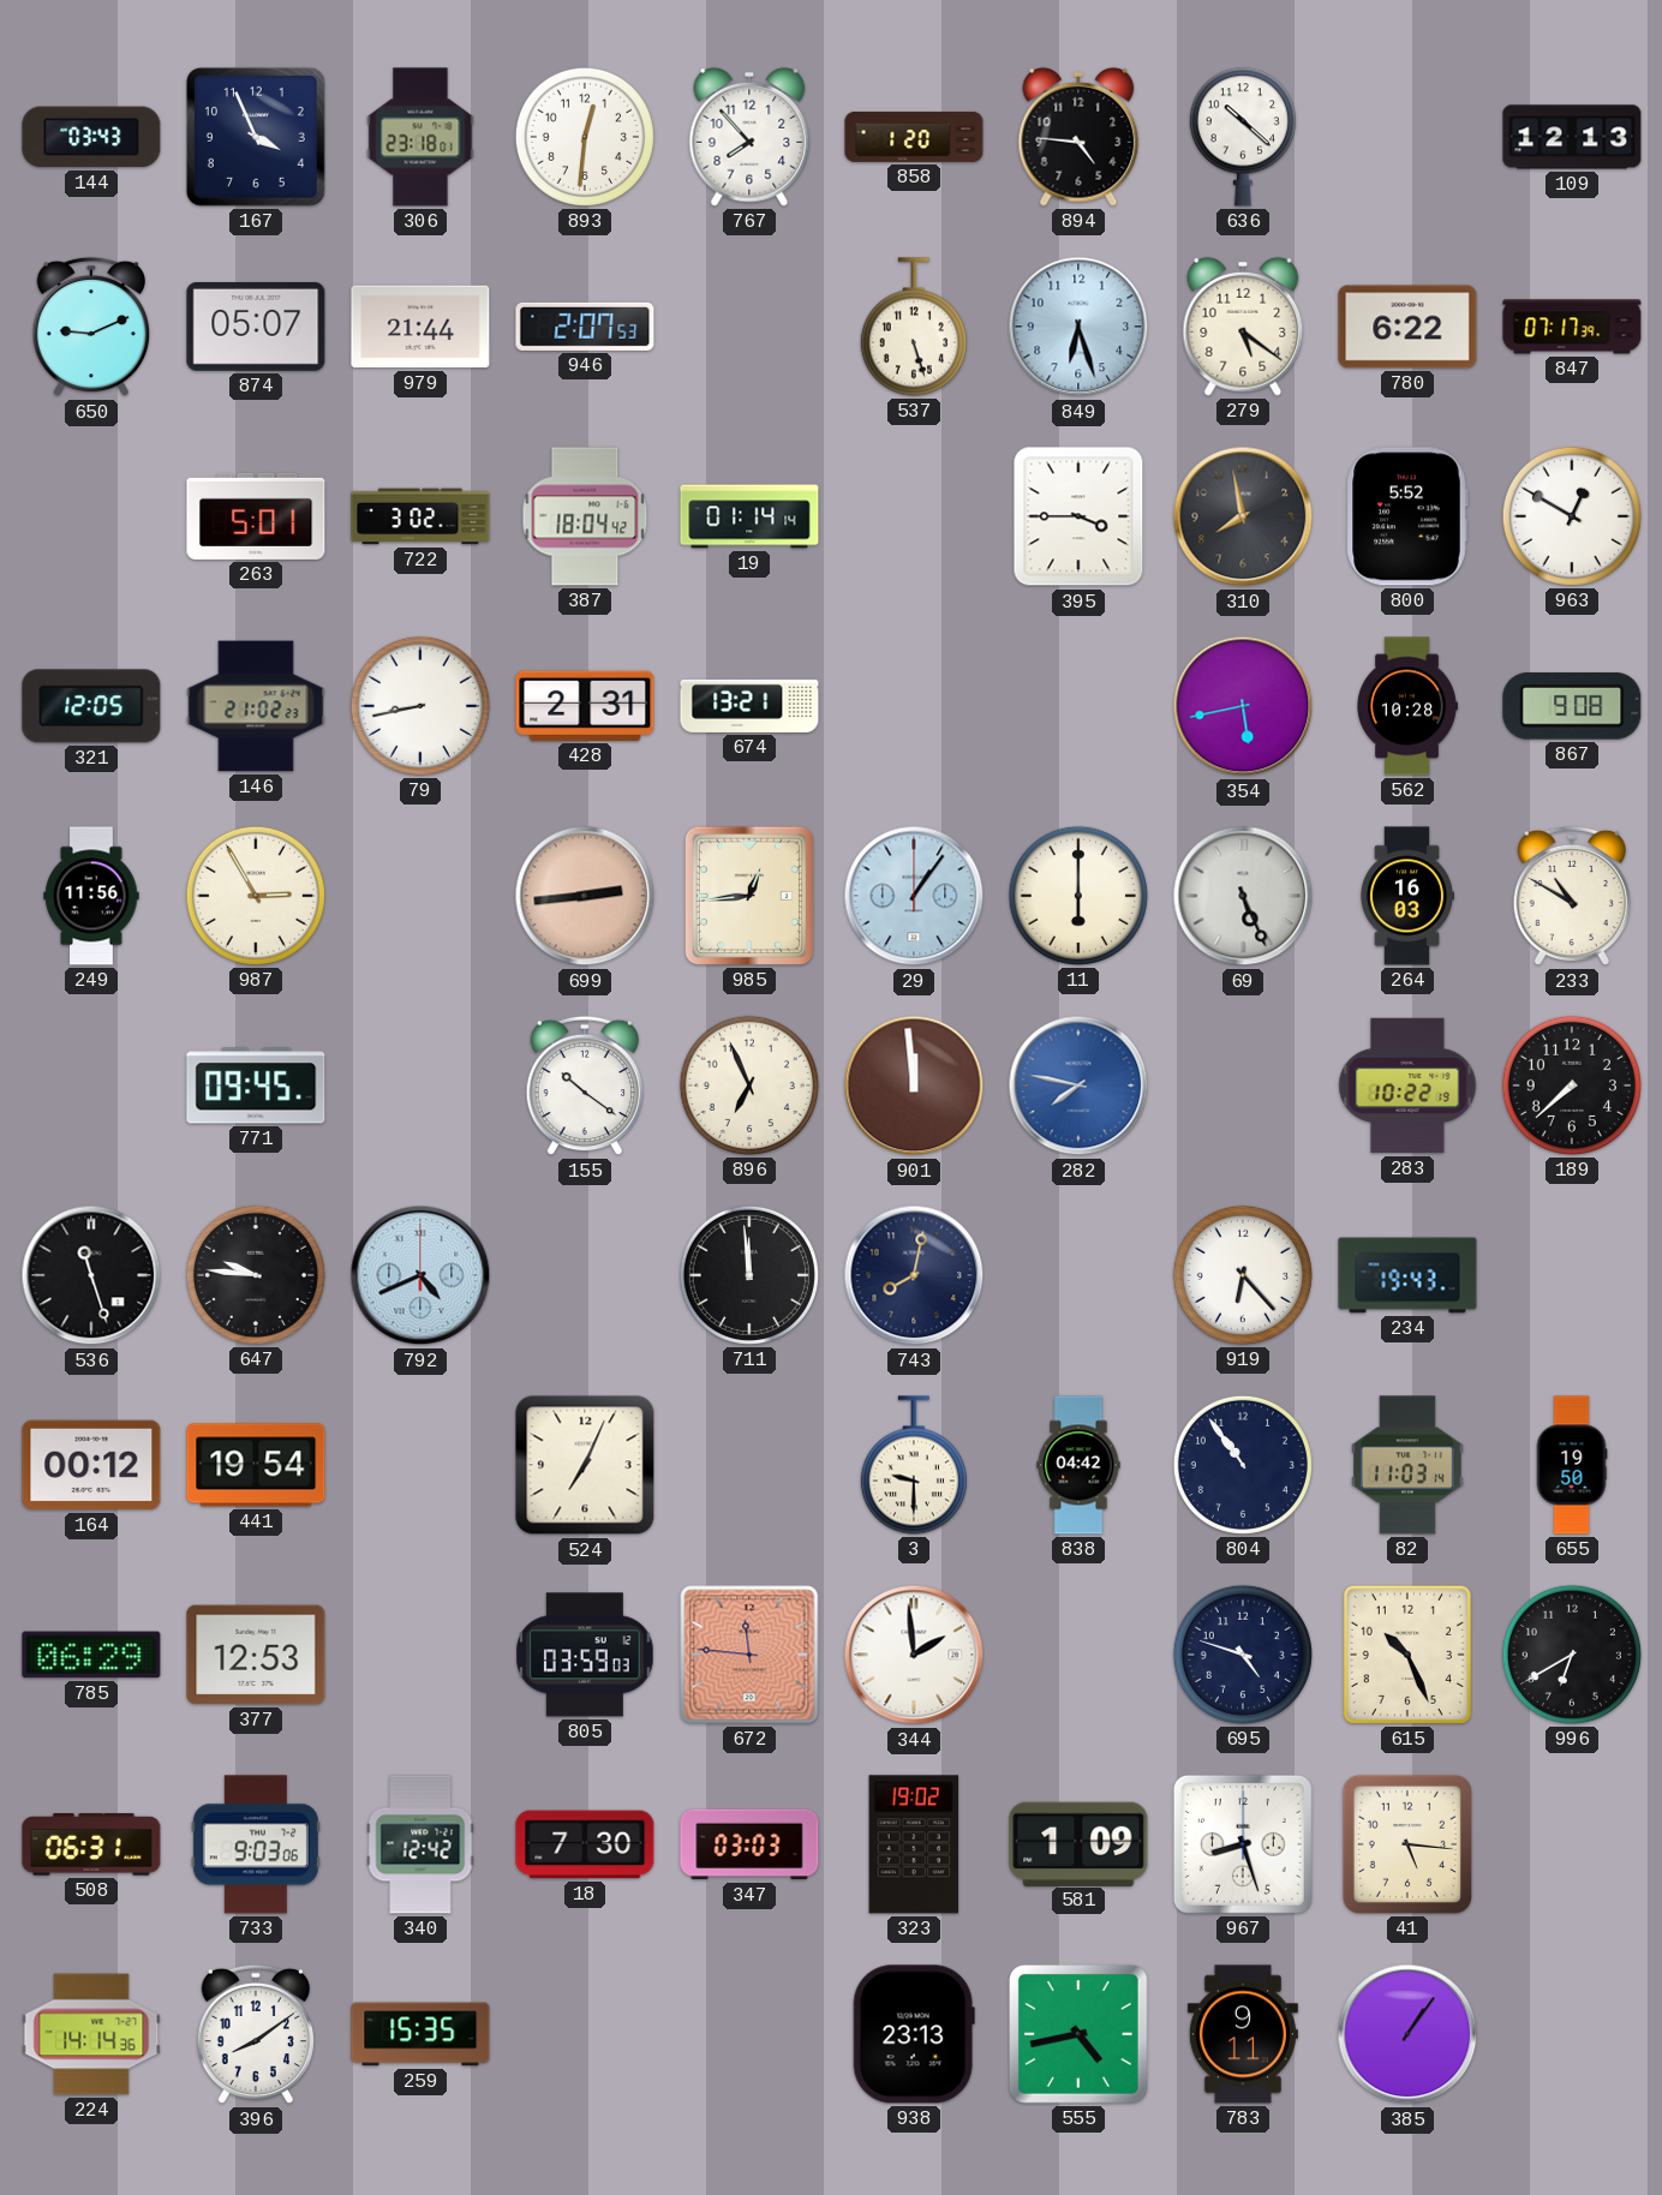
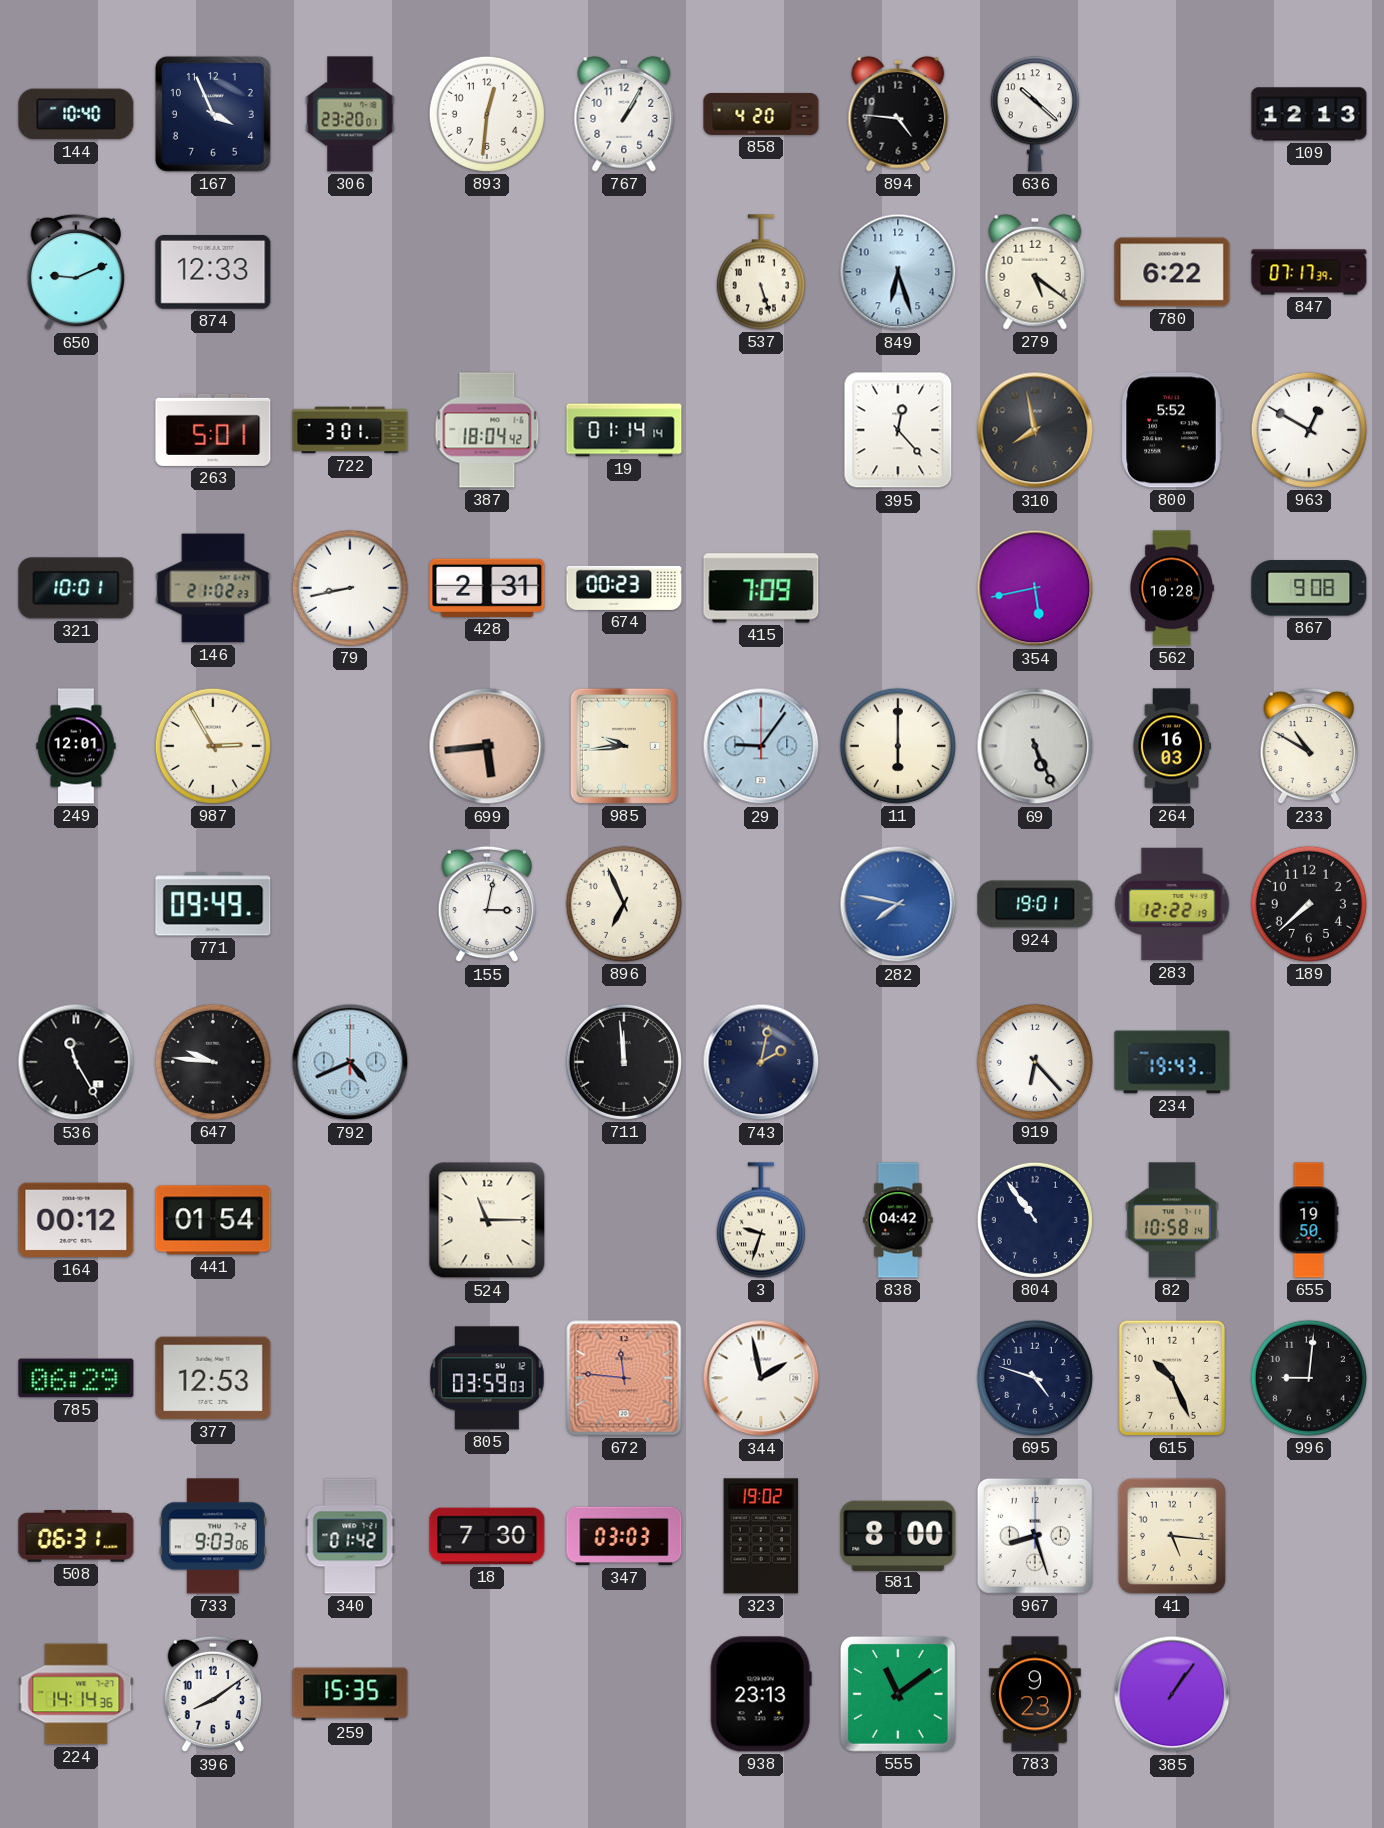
144: 03:43 -> 10:40
306: 23:18 -> 23:20
767: 7:53 -> 1:05
858: 1:20 -> 4:20
874: 05:07 -> 12:33
979: 21:44 -> none
946: 2:07 -> none
722: 3:02 -> 3:01
395: 3:45 -> 12:23
321: 12:05 -> 10:01
674: 13:21 -> 00:23
415: none -> 7:09
249: 11:56 -> 12:01
699: 2:44 -> 5:44
985: 12:44 -> 9:44
29: 1:06 -> 9:06
771: 09:45 -> 09:49
155: 10:21 -> 3:02
901: 11:59 -> none
924: none -> 19:01
283: 10:22 -> 12:22
536: 11:27 -> 11:25
743: 8:02 -> 2:02
441: 19:54 -> 01:54
524: 7:04 -> 11:15
3: 9:30 -> 9:33
82: 11:03 -> 10:58
344: 1:59 -> 1:58
996: 6:40 -> 9:01
340: 12:42 -> 01:42
581: 1:09 -> 8:00
555: 4:43 -> 11:09
783: 9:11 -> 9:23
